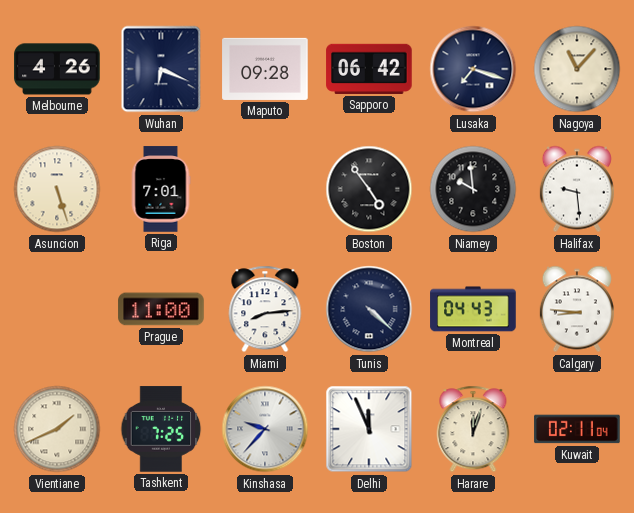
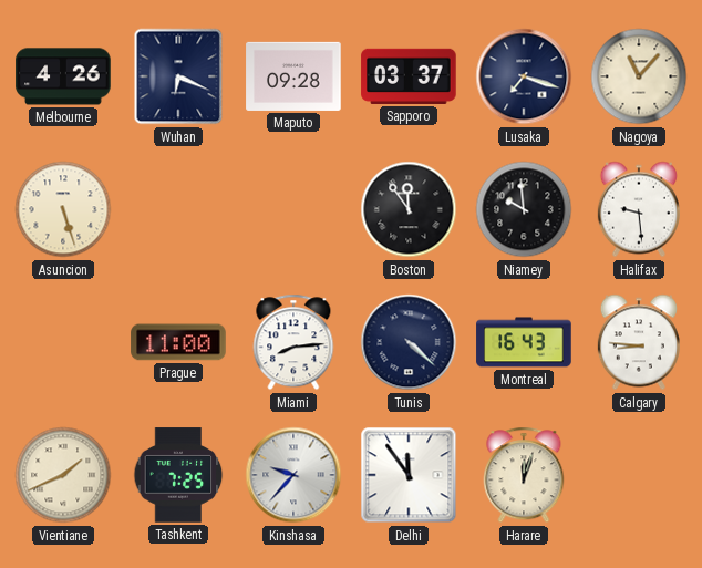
Sapporo: 06:42 -> 03:37
Riga: 7:01 -> none
Boston: 4:54 -> 11:54
Montreal: 04:43 -> 16:43
Delhi: 11:56 -> 11:54
Kuwait: 02:11 -> none
